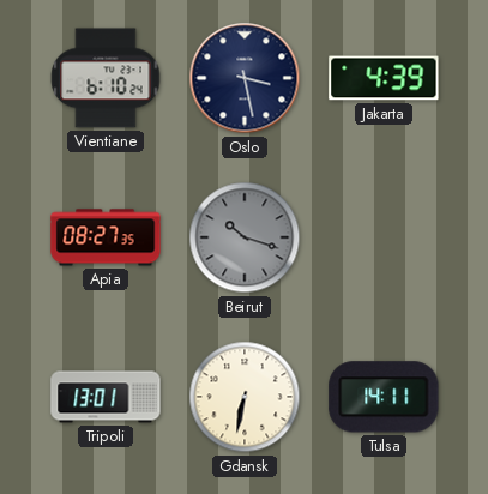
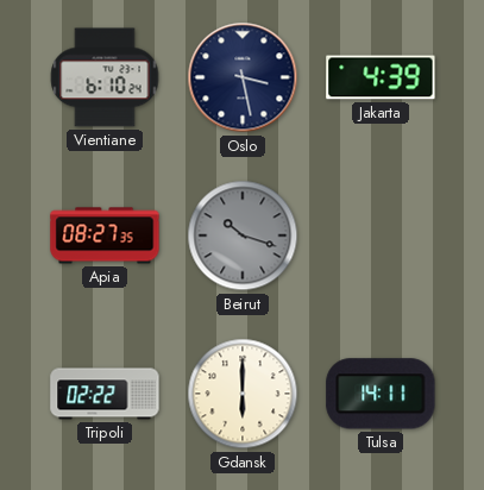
Tripoli: 13:01 -> 02:22
Gdansk: 6:32 -> 6:00
